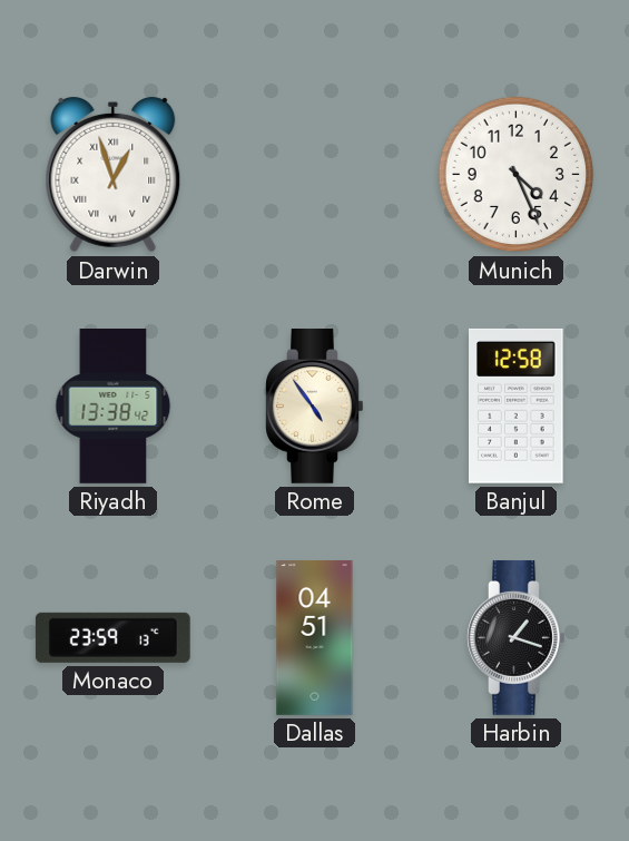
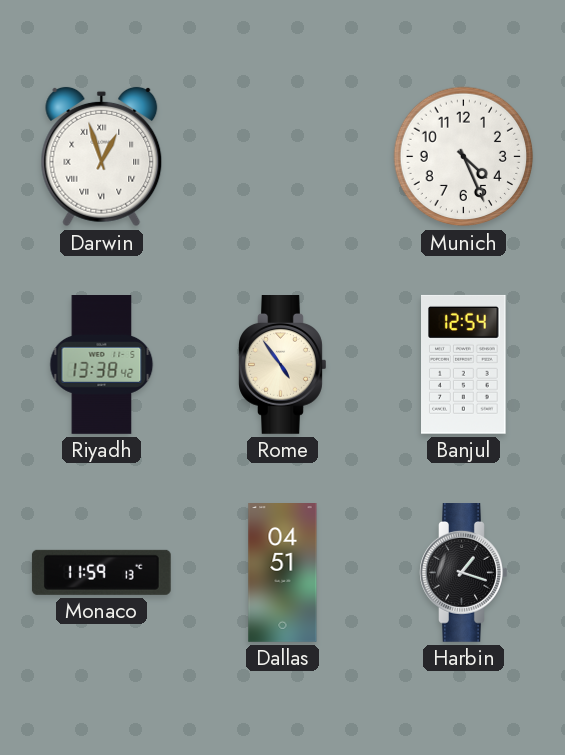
Banjul: 12:58 -> 12:54
Monaco: 23:59 -> 11:59
